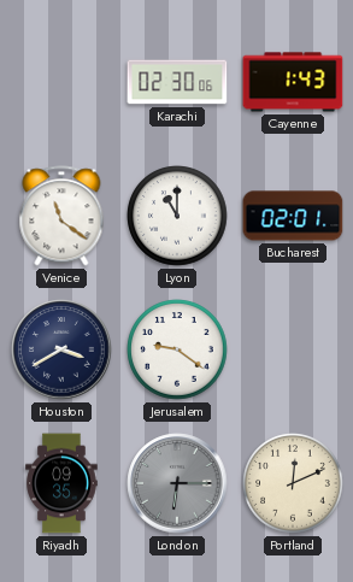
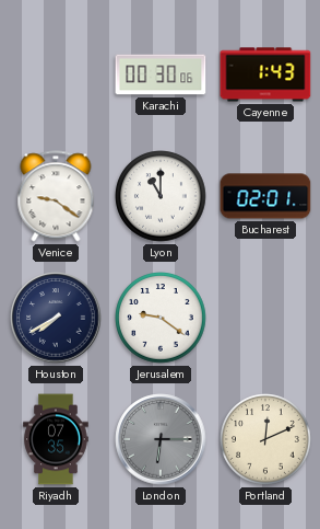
Karachi: 02:30 -> 00:30
Venice: 11:21 -> 9:21
Houston: 3:40 -> 7:40
Riyadh: 09:35 -> 07:35
